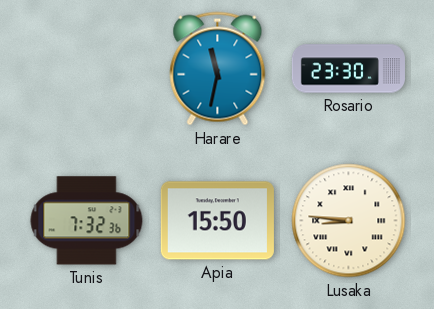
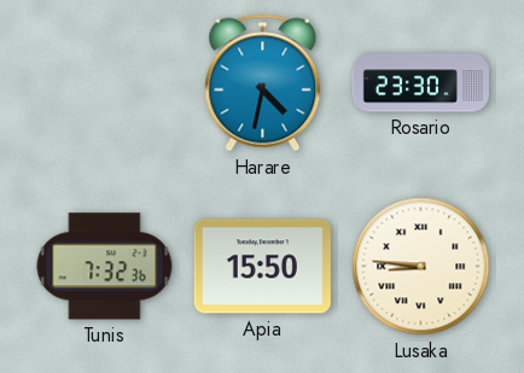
Harare: 11:32 -> 4:32
